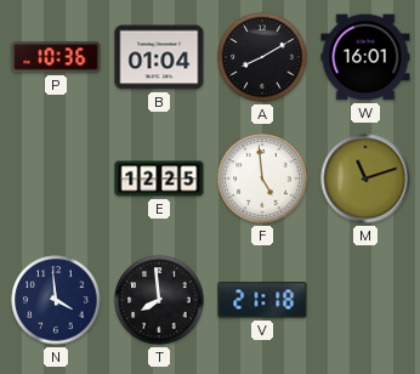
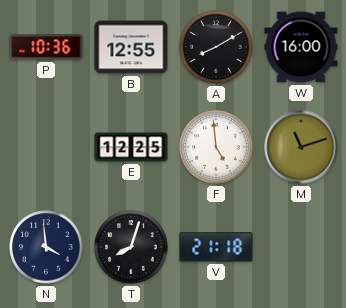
B: 01:04 -> 12:55
W: 16:01 -> 16:00
T: 7:59 -> 8:03
